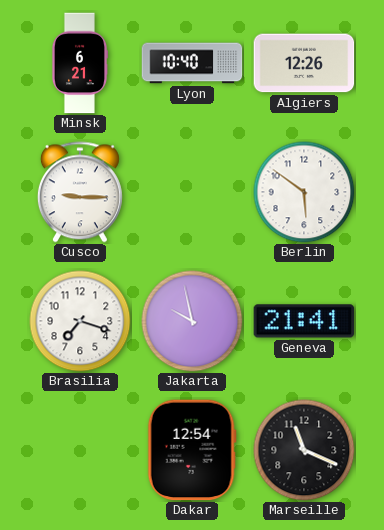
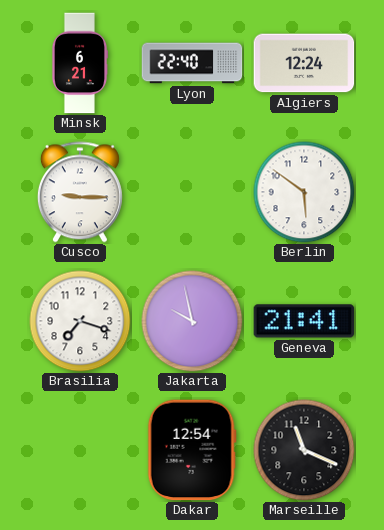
Lyon: 10:40 -> 22:40
Algiers: 12:26 -> 12:24
